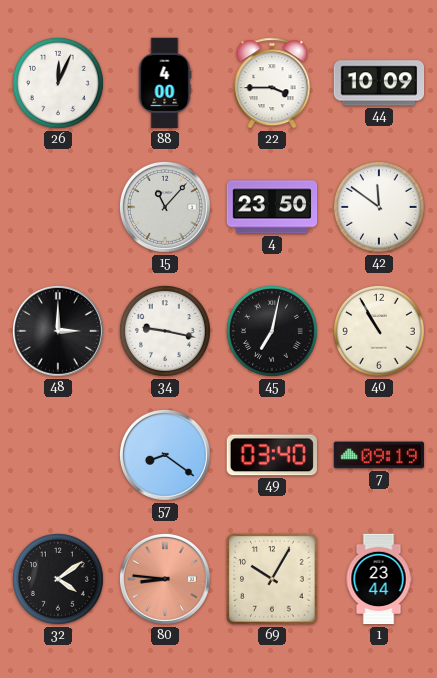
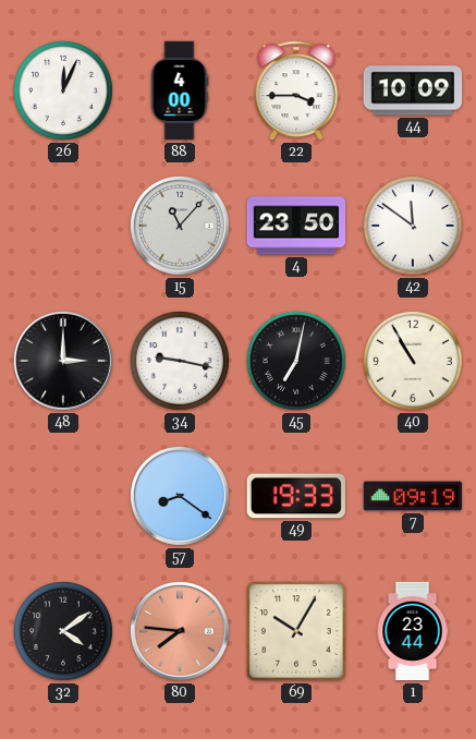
49: 03:40 -> 19:33
80: 8:46 -> 7:46
